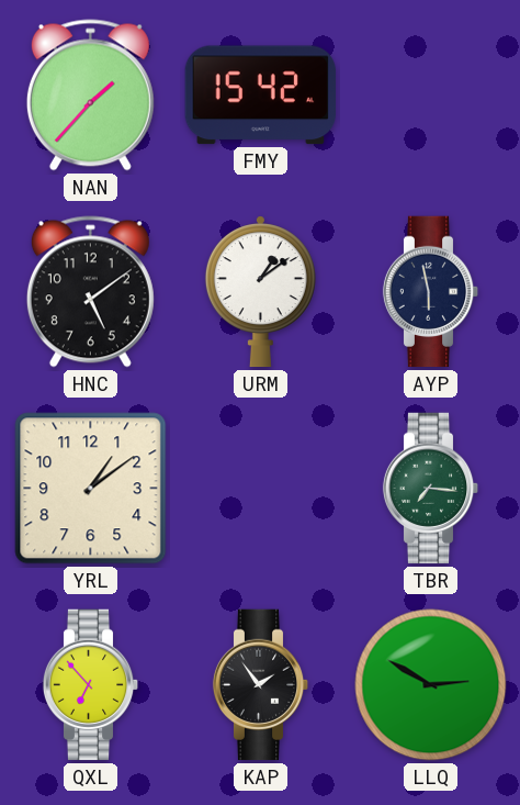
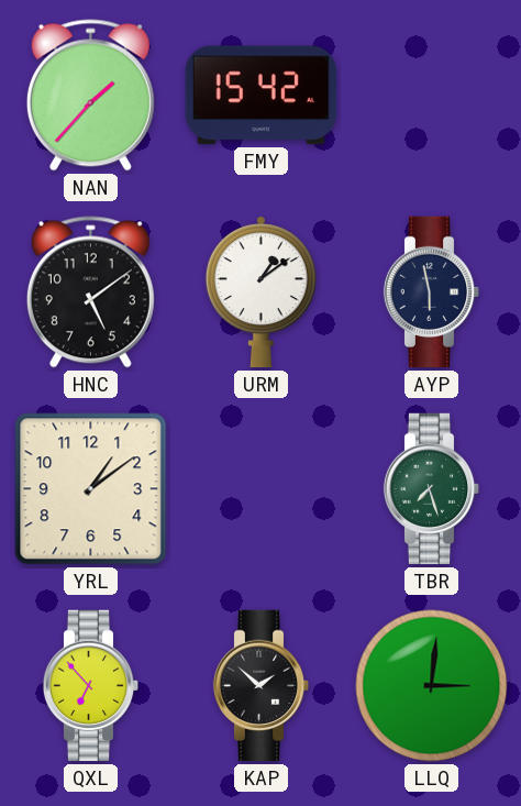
TBR: 7:16 -> 7:27
KAP: 1:54 -> 1:52
LLQ: 2:50 -> 3:01
